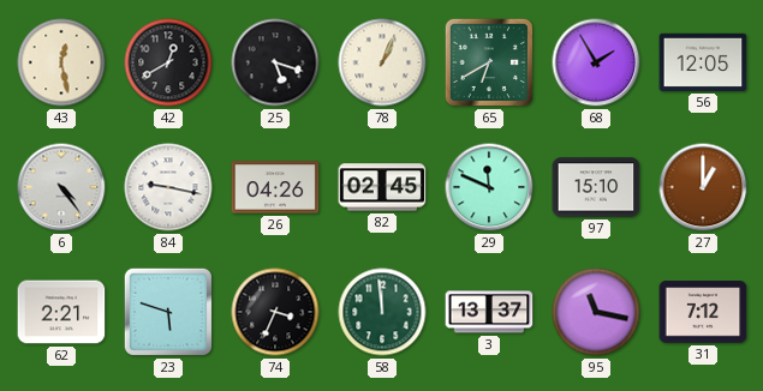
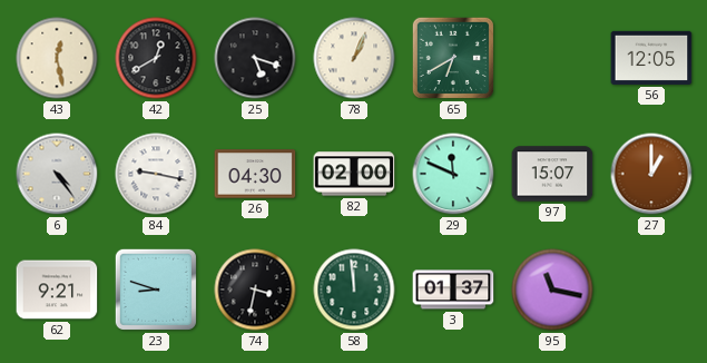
68: 1:55 -> none
26: 04:26 -> 04:30
82: 02:45 -> 02:00
97: 15:10 -> 15:07
62: 2:21 -> 9:21
23: 5:48 -> 8:48
74: 3:34 -> 3:32
3: 13:37 -> 01:37
31: 7:12 -> none
